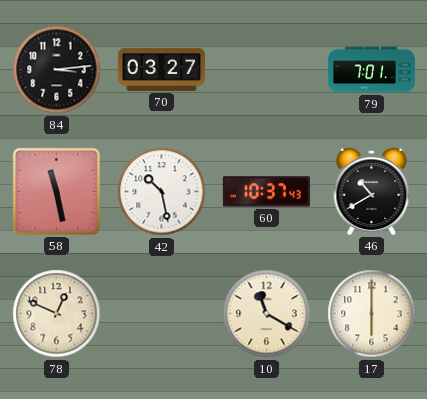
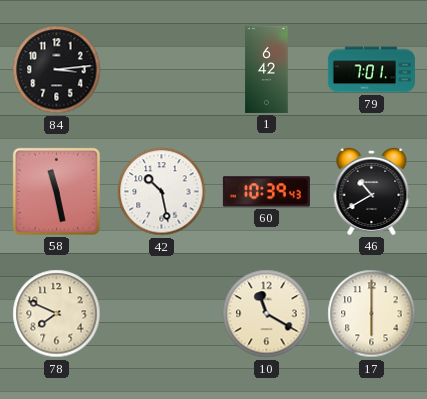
70: 03:27 -> none
1: none -> 6:42
60: 10:37 -> 10:39
78: 12:49 -> 7:49
